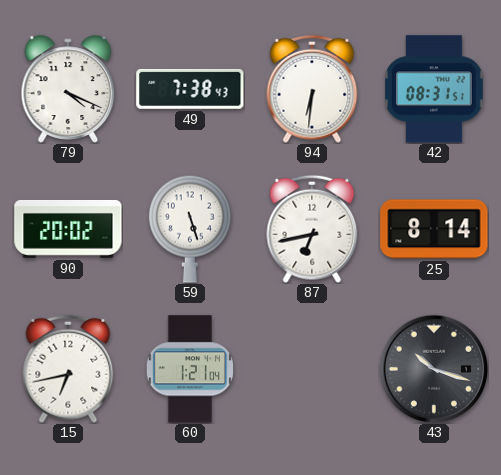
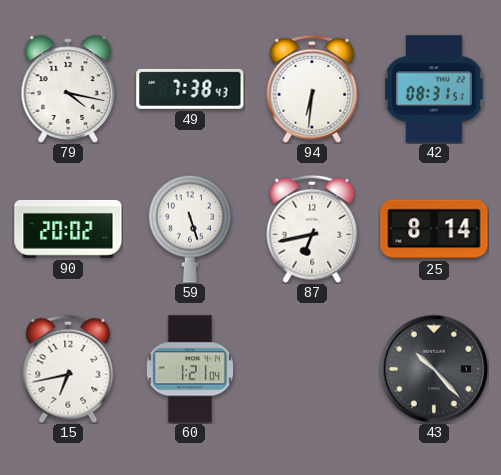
79: 4:19 -> 4:17
43: 10:18 -> 10:23
